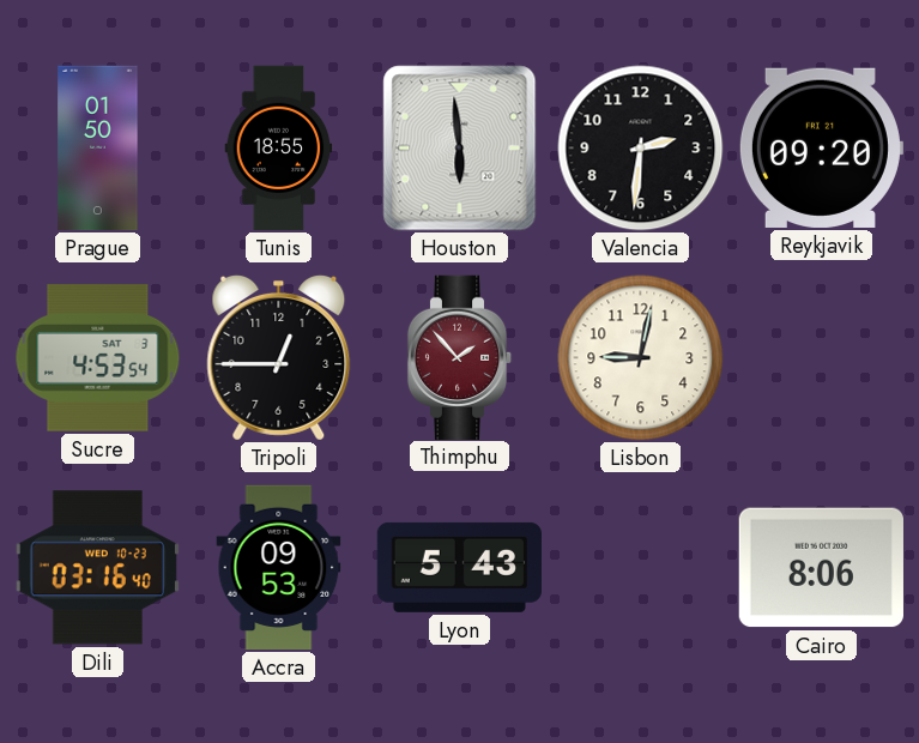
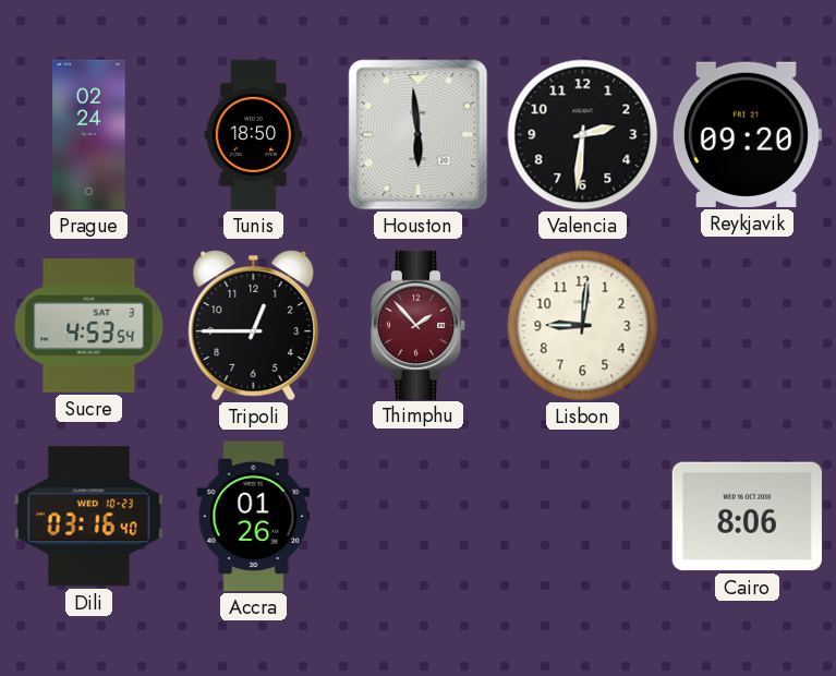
Prague: 01:50 -> 02:24
Tunis: 18:55 -> 18:50
Lisbon: 9:02 -> 9:01
Accra: 09:53 -> 01:26
Lyon: 5:43 -> none
